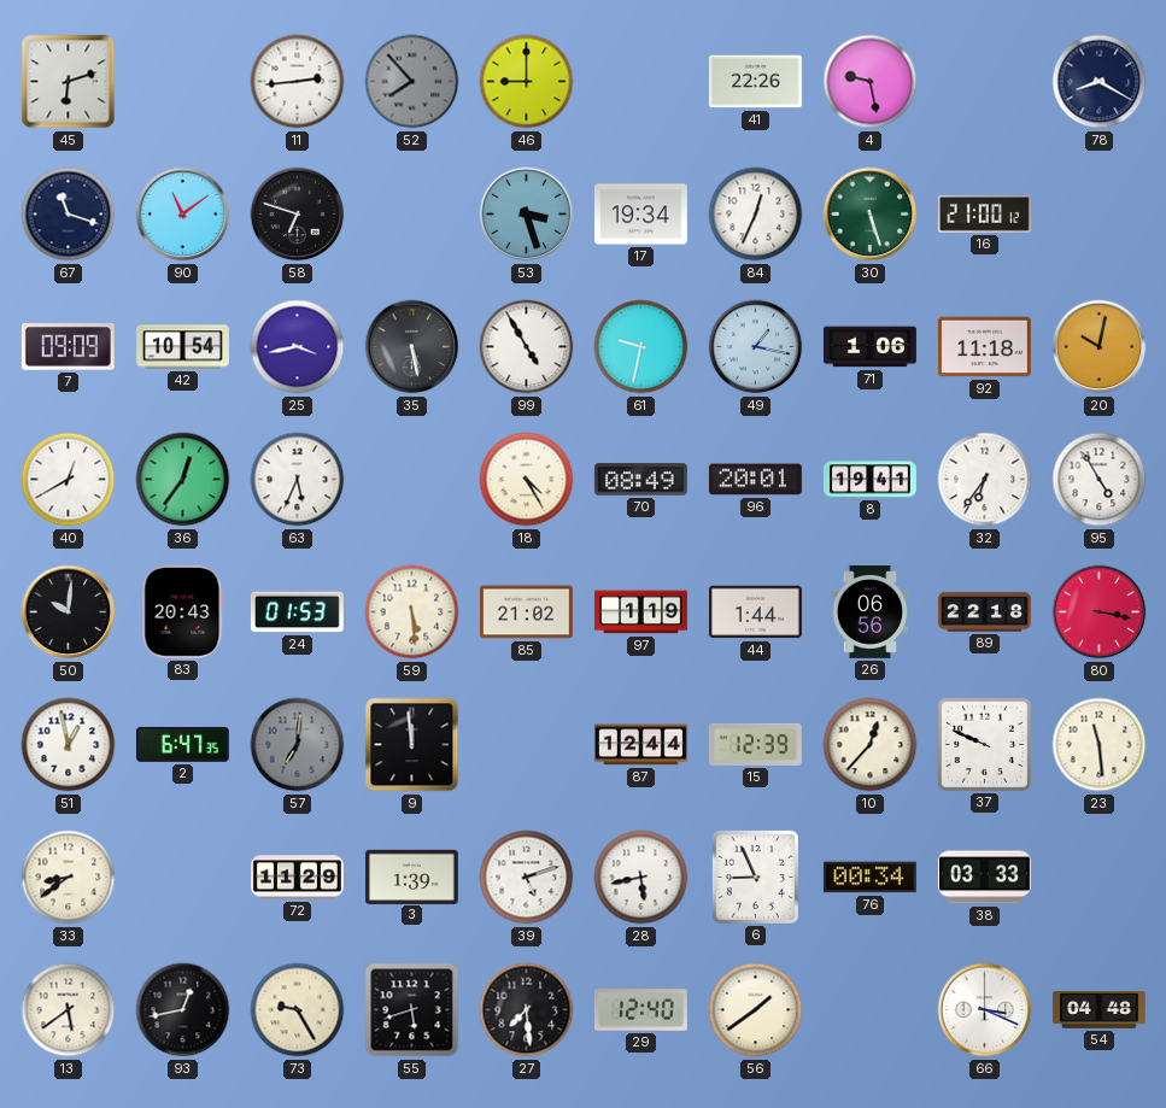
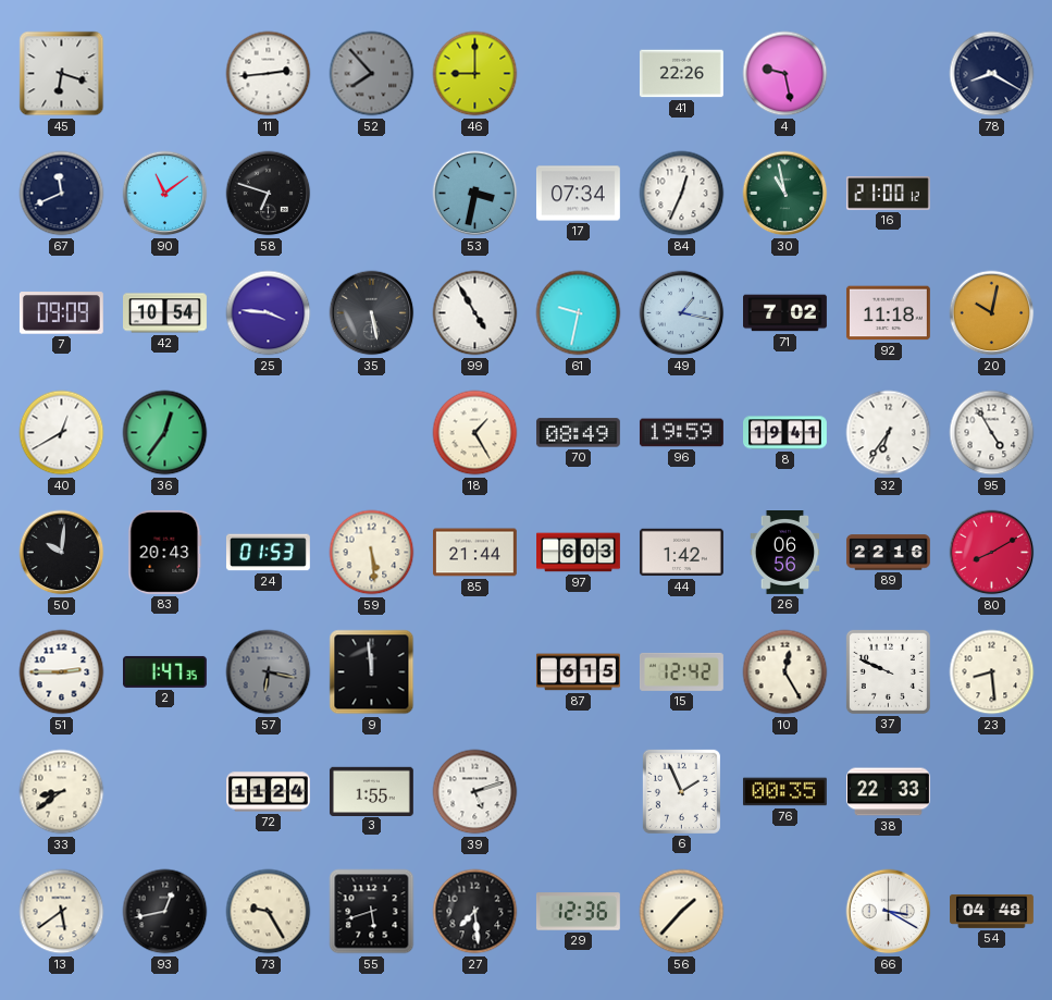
45: 6:12 -> 6:18
67: 11:18 -> 11:41
53: 3:27 -> 3:32
17: 19:34 -> 07:34
30: 5:27 -> 10:58
25: 3:43 -> 3:46
71: 1:06 -> 7:02
63: 5:34 -> none
18: 4:25 -> 1:25
96: 20:01 -> 19:59
85: 21:02 -> 21:44
97: 1:19 -> 6:03
44: 1:44 -> 1:42
89: 22:18 -> 22:16
80: 3:17 -> 8:10
51: 12:58 -> 2:45
2: 6:47 -> 1:47
57: 7:01 -> 6:17
87: 12:44 -> 6:15
15: 12:39 -> 12:42
10: 12:37 -> 12:25
23: 11:29 -> 8:29
72: 11:29 -> 11:24
3: 1:39 -> 1:55
28: 5:43 -> none
6: 8:56 -> 1:56
76: 00:34 -> 00:35
38: 03:33 -> 22:33
29: 12:40 -> 12:36
56: 1:39 -> 1:37
66: 3:19 -> 3:20
